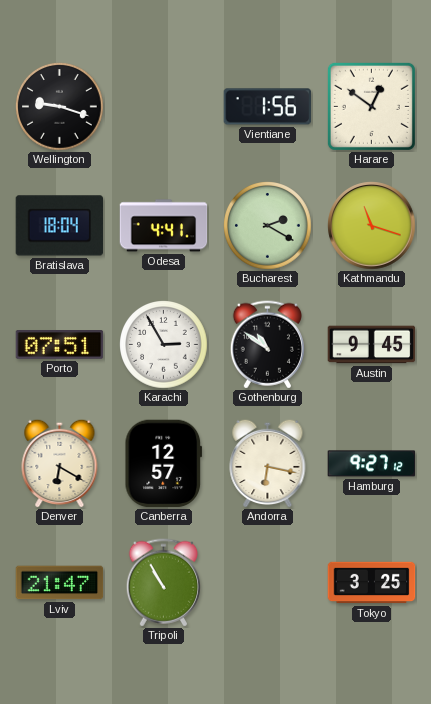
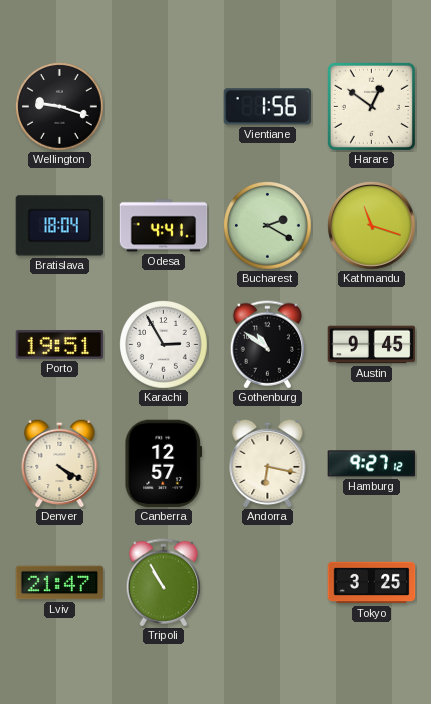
Porto: 07:51 -> 19:51
Denver: 6:20 -> 4:20
